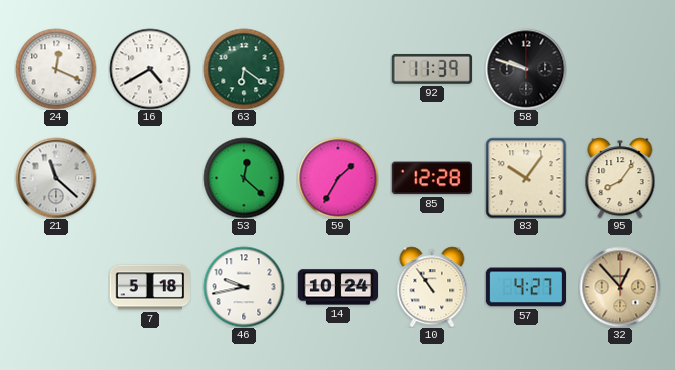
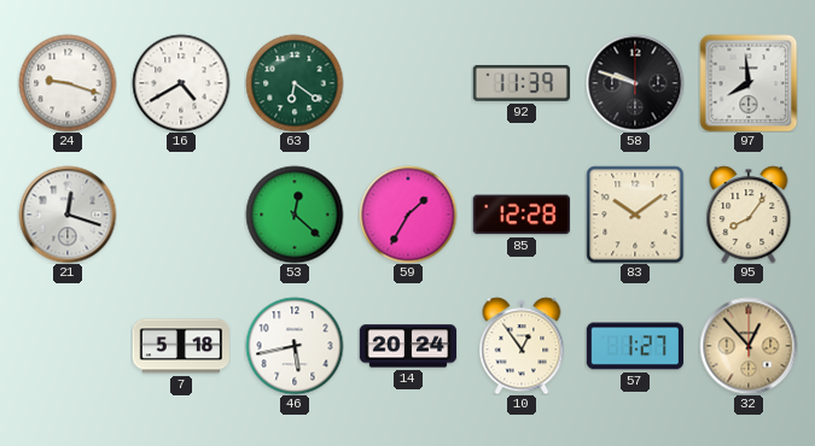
24: 12:19 -> 9:18
97: none -> 7:59
21: 11:22 -> 12:18
83: 10:06 -> 10:09
46: 9:43 -> 5:43
14: 10:24 -> 20:24
10: 10:54 -> 12:54
57: 4:27 -> 1:27
